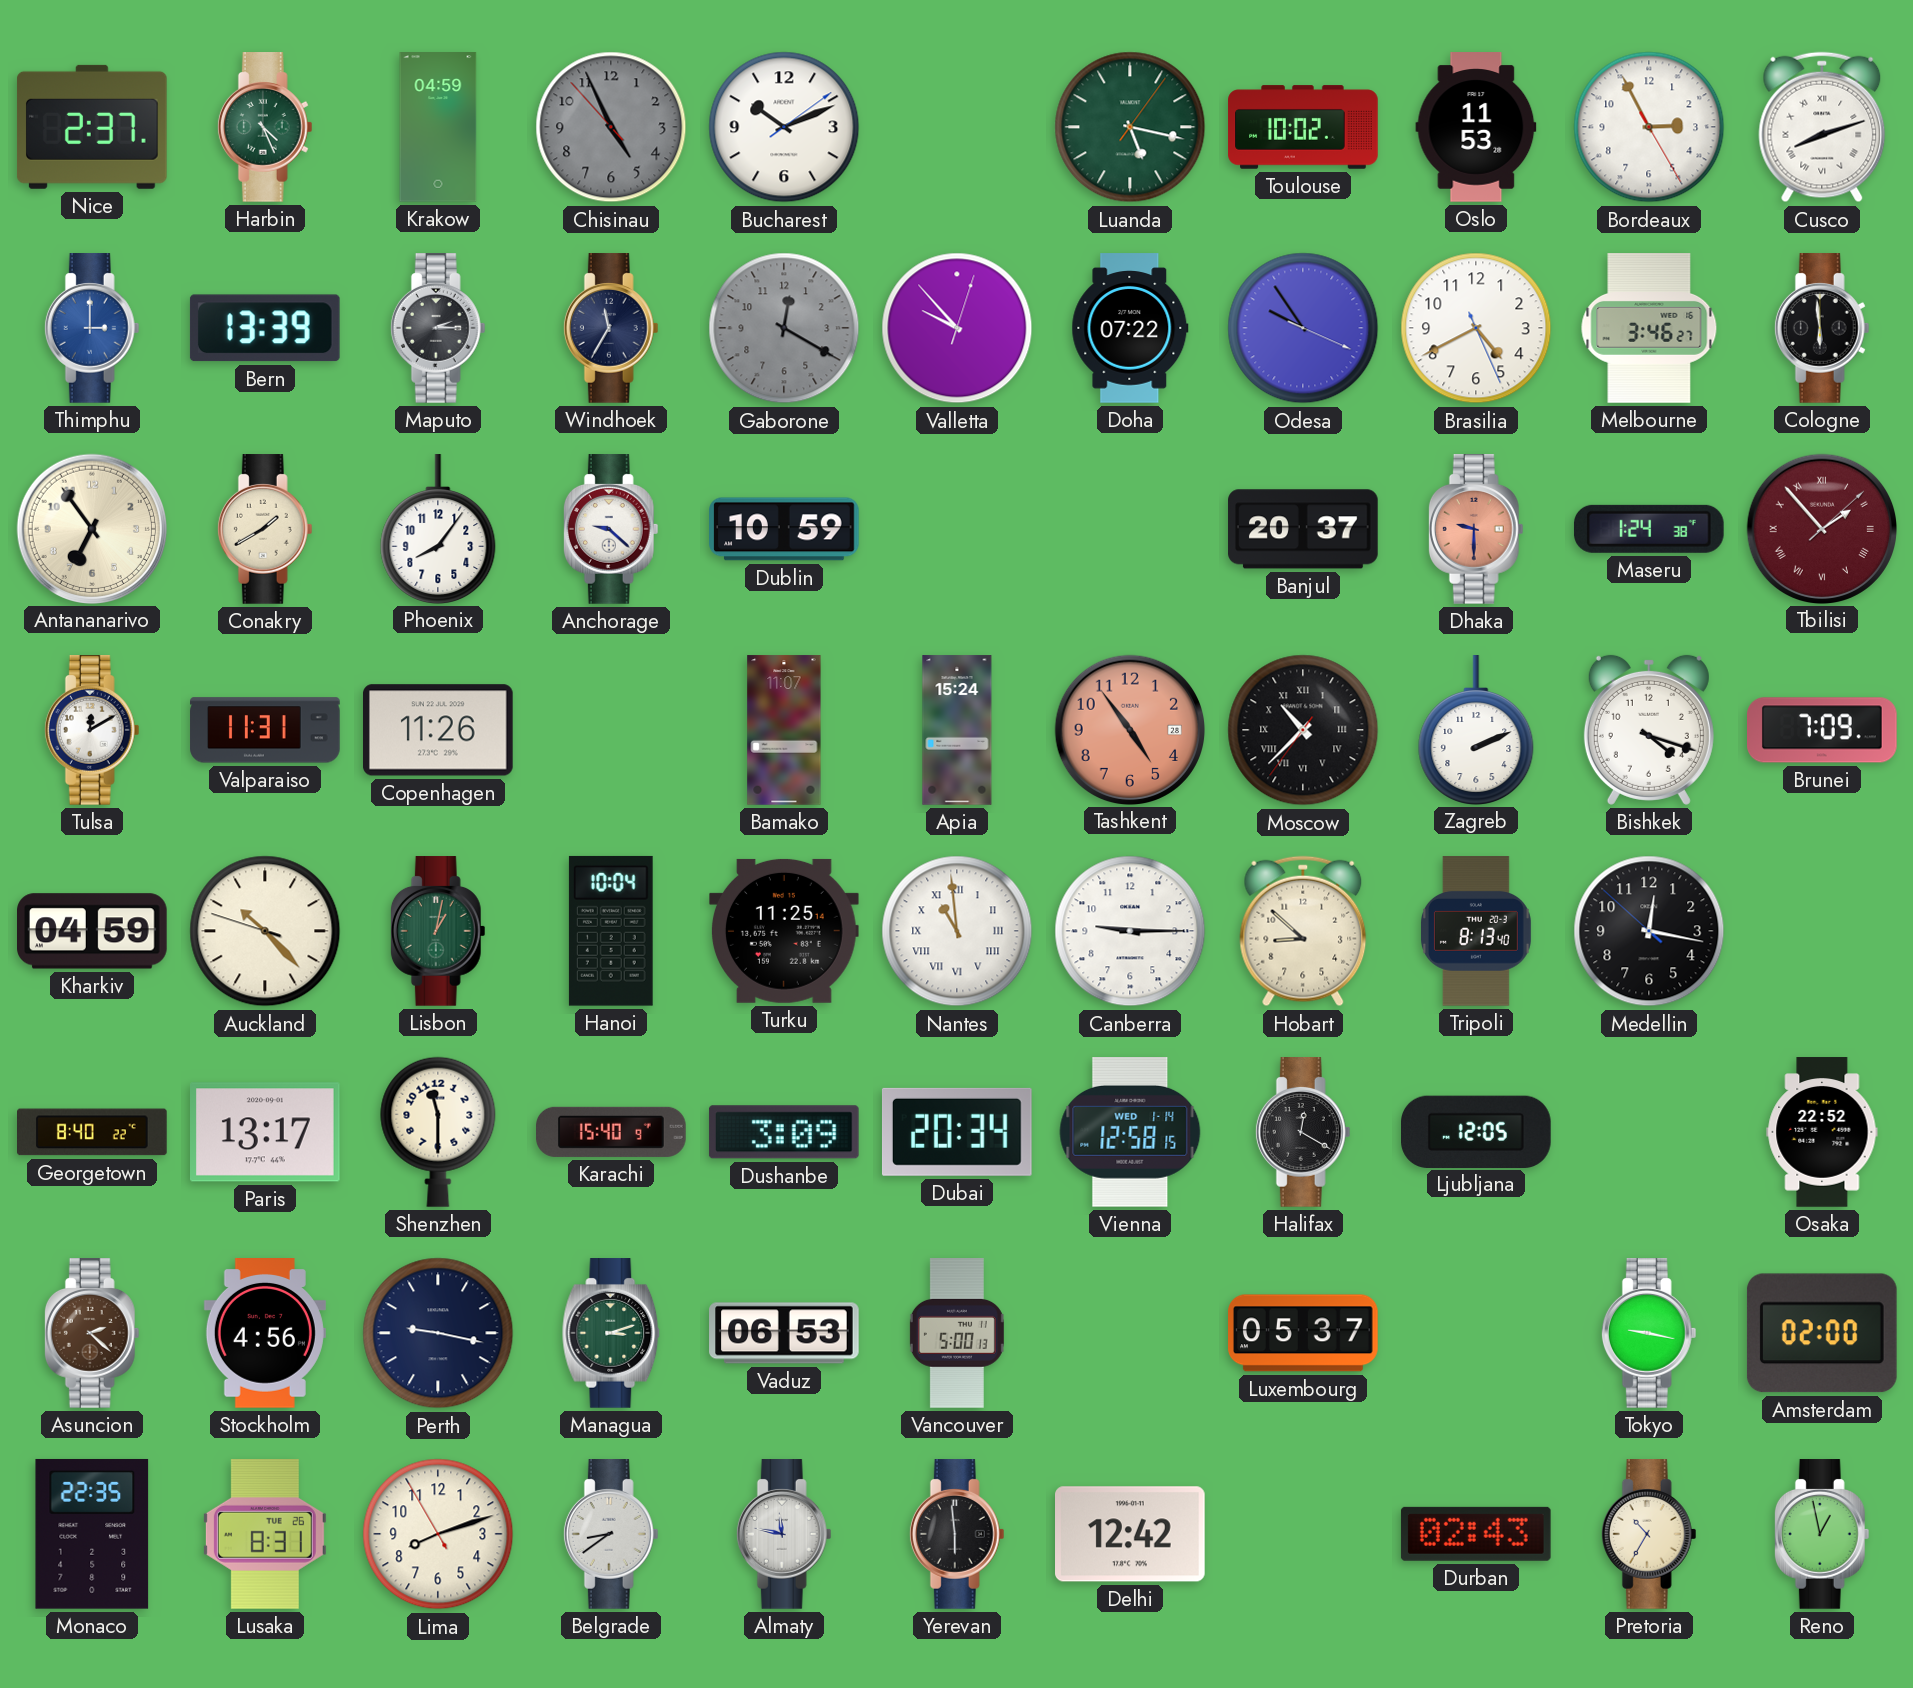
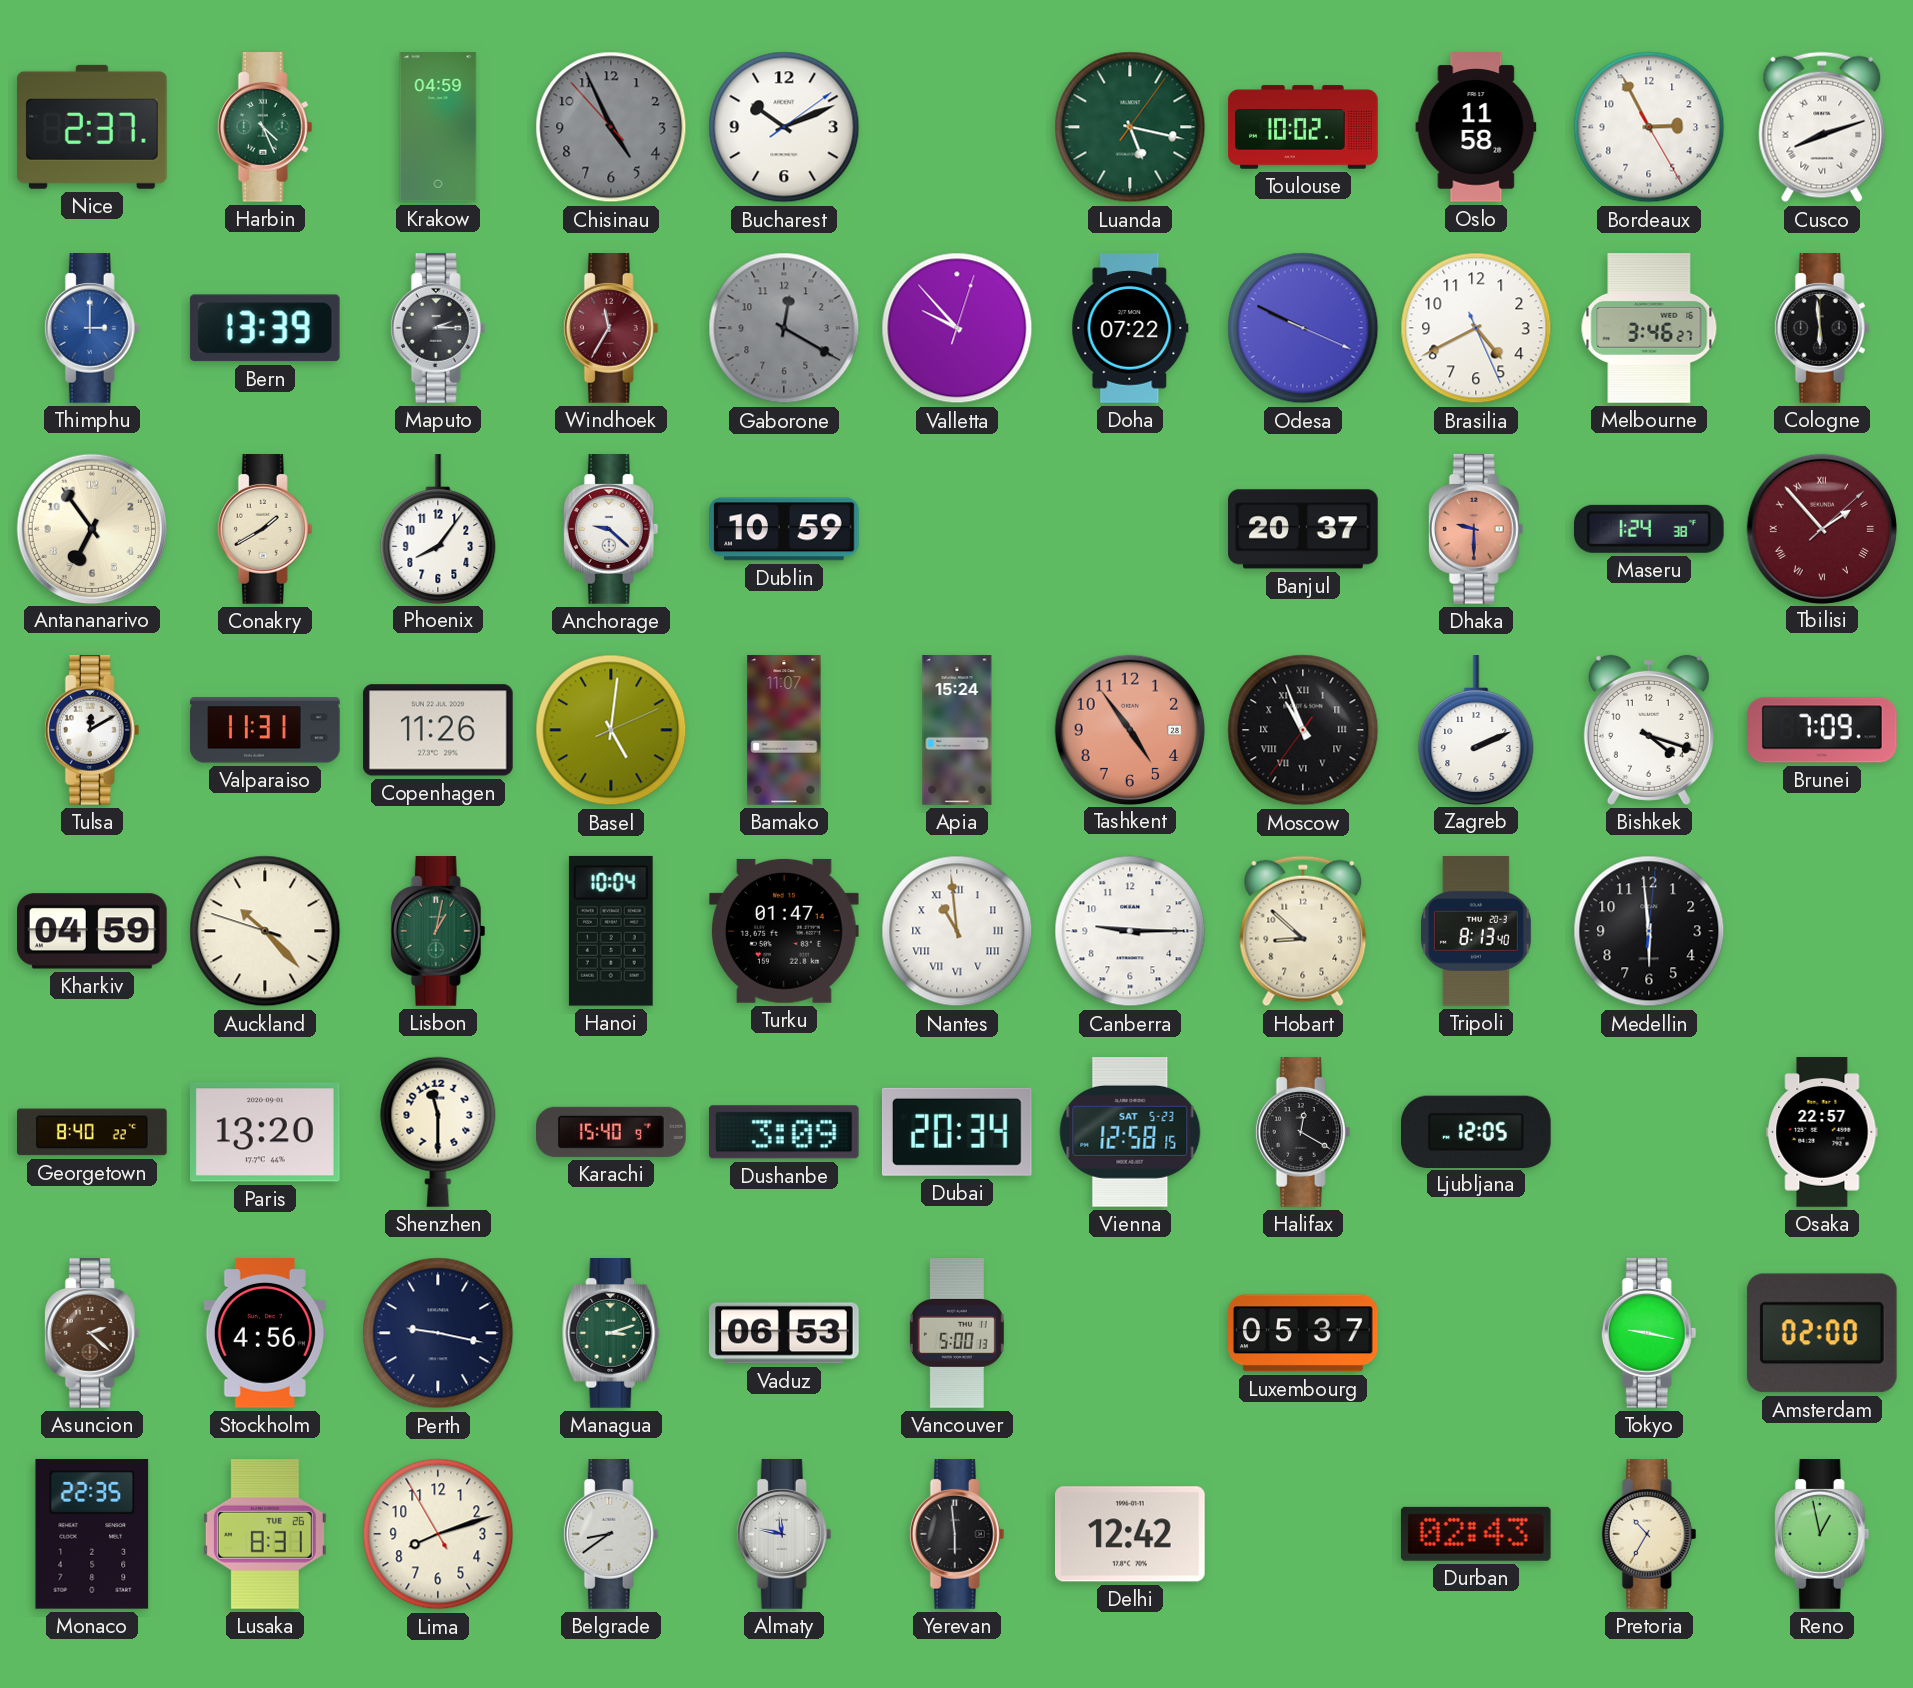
Oslo: 11:53 -> 11:58
Windhoek dial: navy -> burgundy
Odesa: 9:54 -> 9:49
Basel: none -> 5:01
Moscow: 10:37 -> 10:56
Turku: 11:25 -> 01:47
Medellin: 12:16 -> 5:59
Paris: 13:17 -> 13:20
Vienna date: WED 1-14 -> SAT 5-23
Osaka: 22:52 -> 22:57
